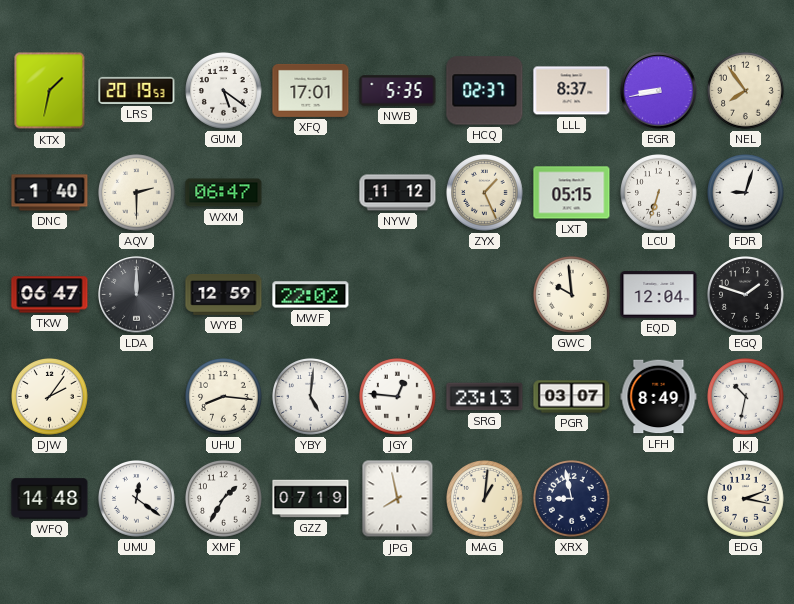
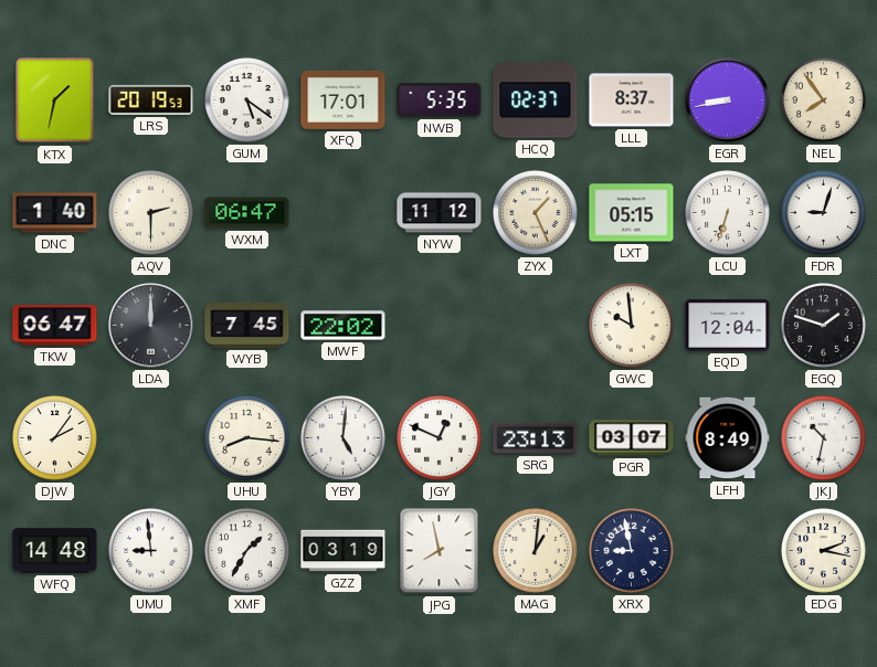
WYB: 12:59 -> 7:45
JGY: 12:46 -> 12:49
UMU: 12:21 -> 8:59
GZZ: 07:19 -> 03:19
